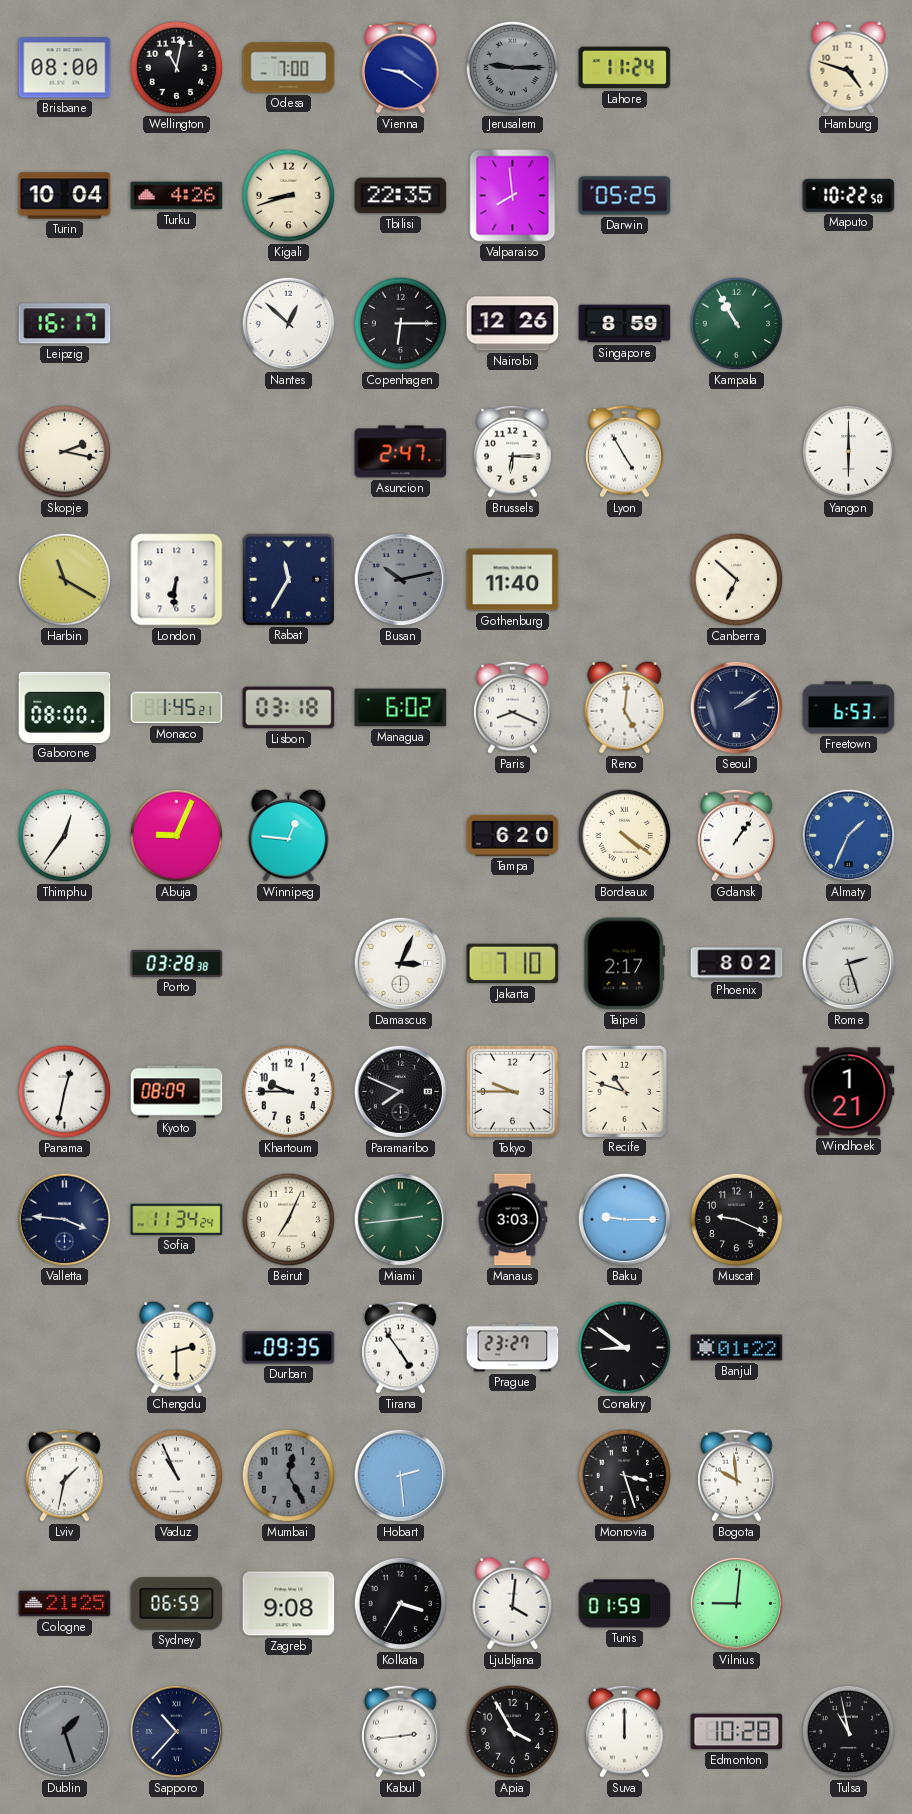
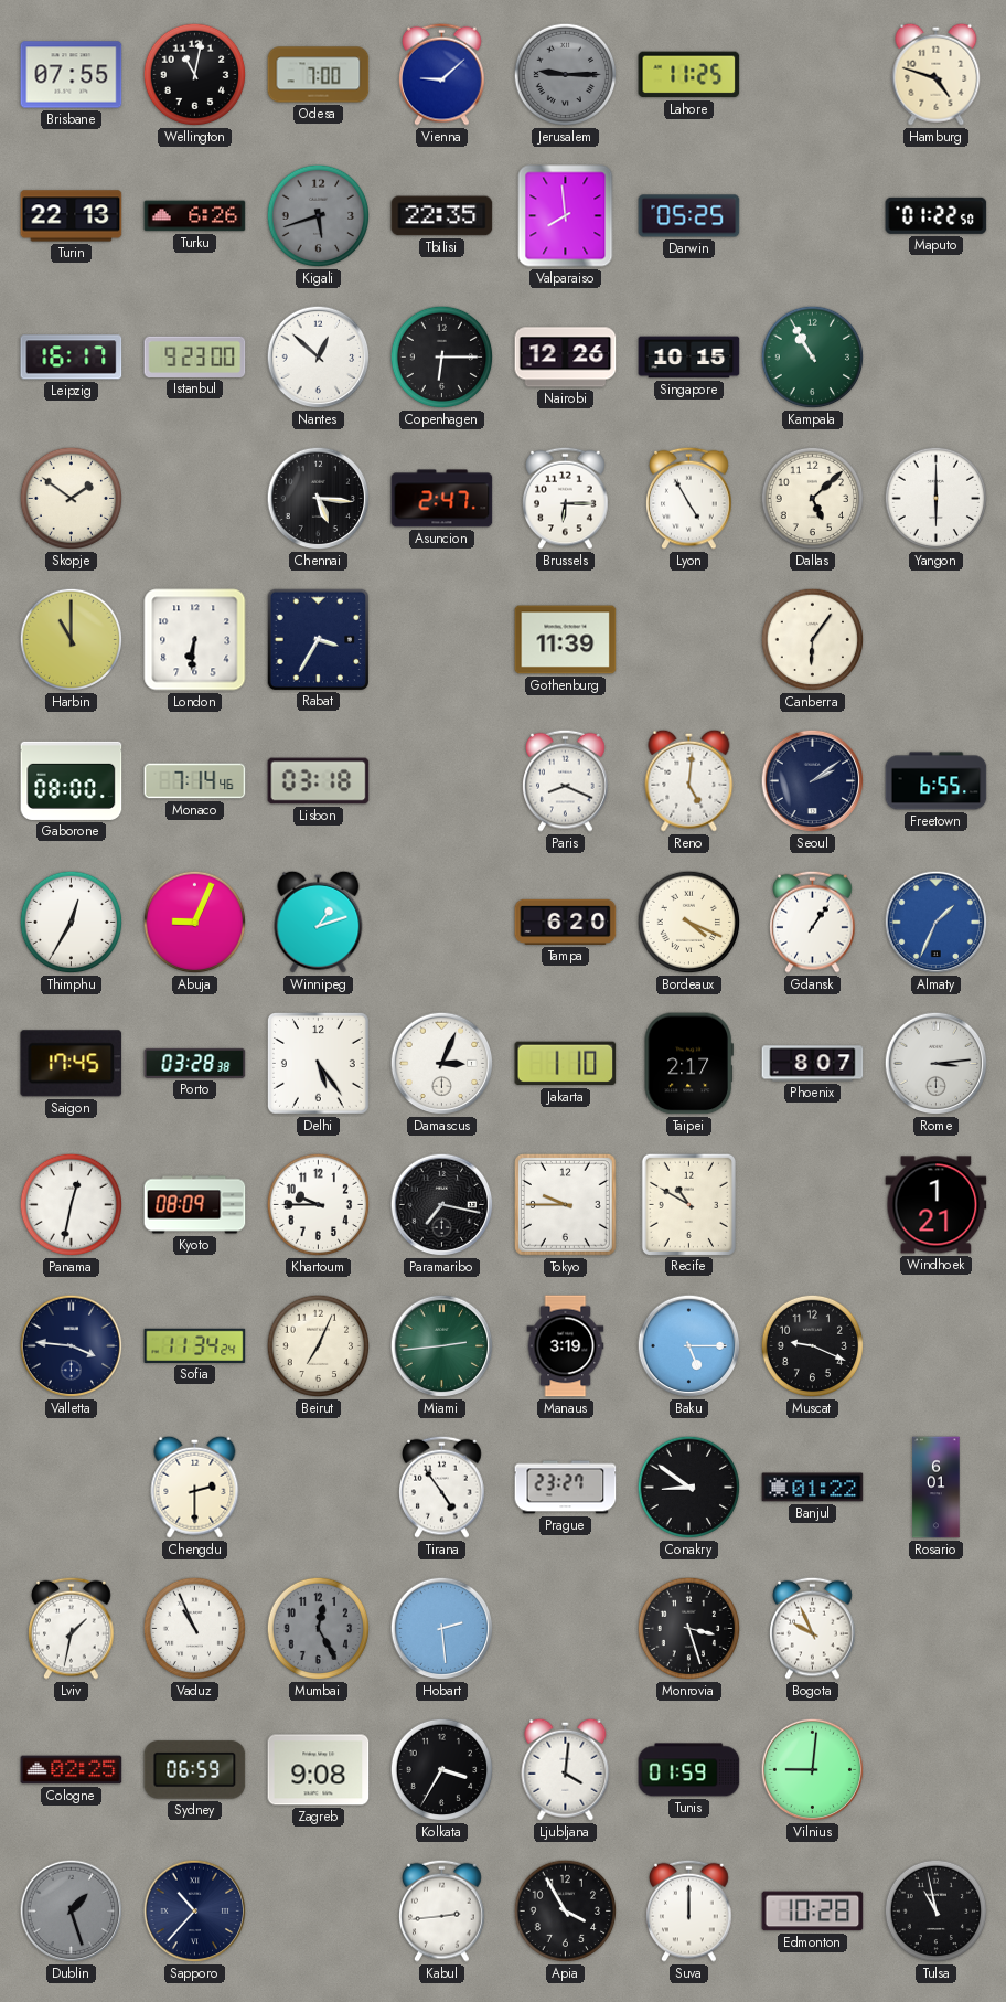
Brisbane: 08:00 -> 07:55
Vienna: 9:21 -> 9:08
Lahore: 11:24 -> 11:25
Turin: 10:04 -> 22:13
Turku: 4:26 -> 6:26
Kigali: 8:42 -> 5:42
Kigali dial: cream -> grey
Maputo: 10:22 -> 01:22
Istanbul: none -> 9:23
Singapore: 8:59 -> 10:15
Skopje: 2:17 -> 1:51
Chennai: none -> 5:16
Dallas: none -> 5:08
Harbin: 11:20 -> 11:00
Rabat: 11:35 -> 3:35
Busan: 10:13 -> none
Gothenburg: 11:40 -> 11:39
Canberra: 6:52 -> 6:06
Monaco: 1:45 -> 7:14
Managua: 6:02 -> none
Freetown: 6:53 -> 6:55
Thimphu: 12:36 -> 12:35
Winnipeg: 12:46 -> 1:12
Bordeaux: 4:21 -> 4:19
Saigon: none -> 17:45
Delhi: none -> 5:24
Jakarta: 7:10 -> 1:10
Phoenix: 8:02 -> 8:07
Rome: 2:27 -> 3:14
Paramaribo: 7:49 -> 7:17
Recife: 10:48 -> 10:50
Manaus: 3:03 -> 3:19
Baku: 9:15 -> 5:15
Durban: 09:35 -> none
Rosario: none -> 6:01
Bogota: 9:59 -> 9:56
Cologne: 21:25 -> 02:25
